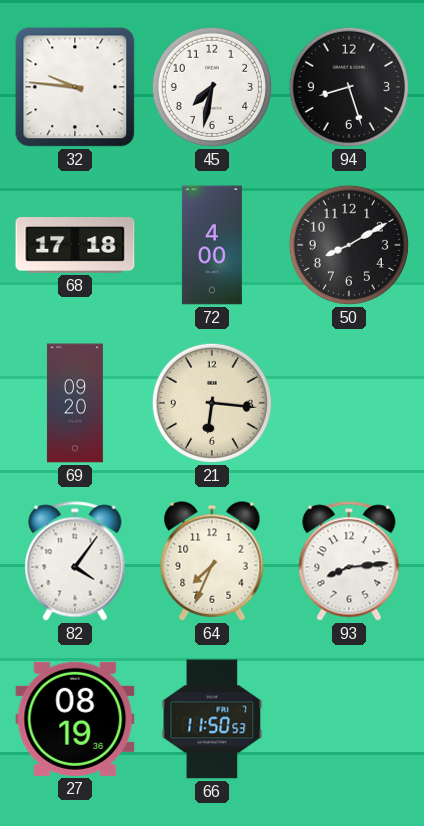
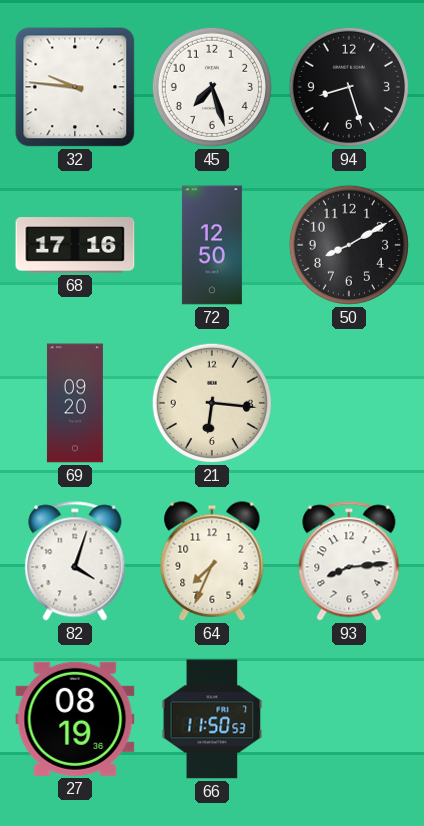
45: 7:32 -> 7:27
68: 17:18 -> 17:16
72: 4:00 -> 12:50
82: 4:06 -> 4:03
